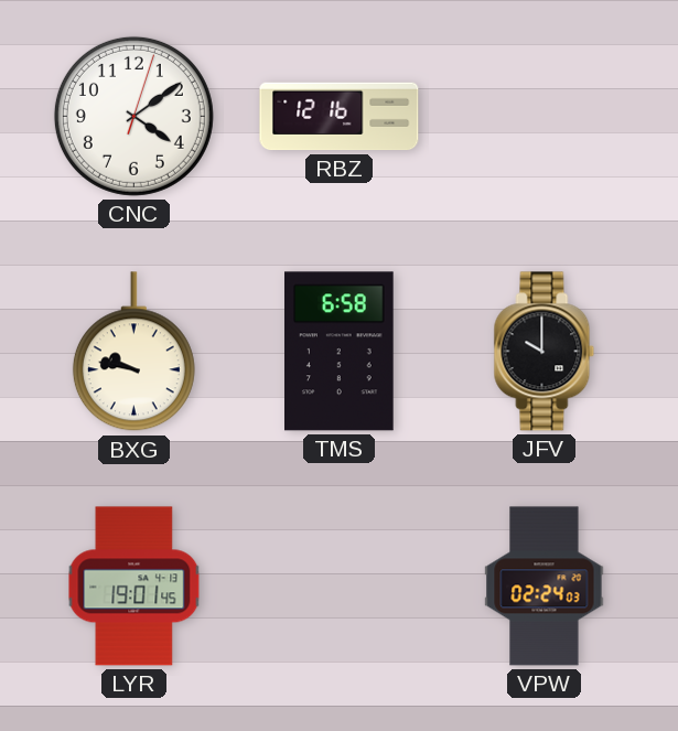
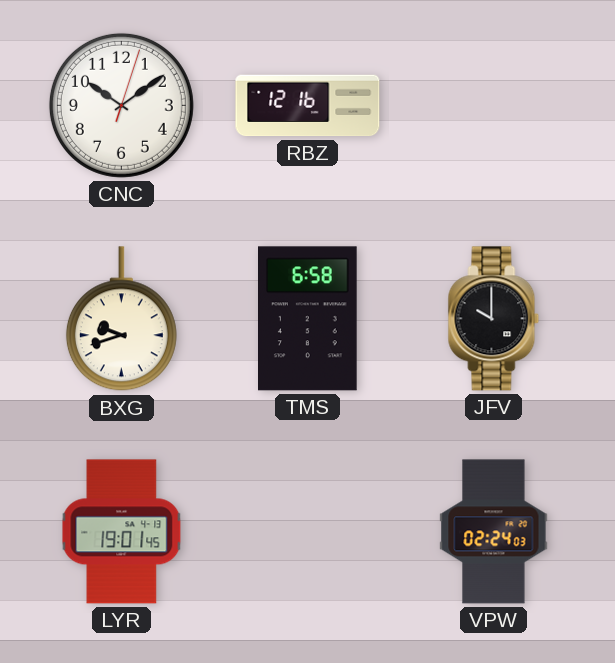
CNC: 4:09 -> 10:09
BXG: 9:47 -> 9:42
